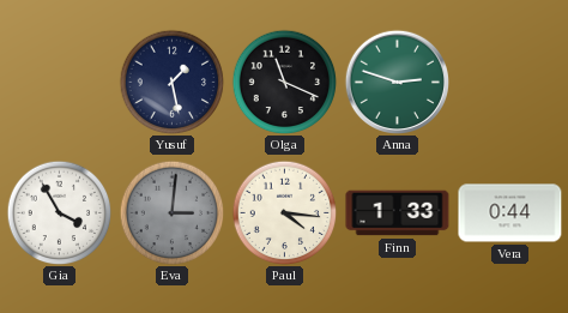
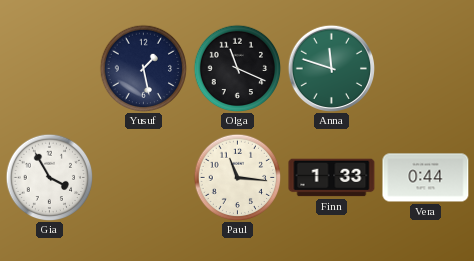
Anna: 2:48 -> 11:48
Eva: 3:01 -> none
Paul: 4:16 -> 11:16
